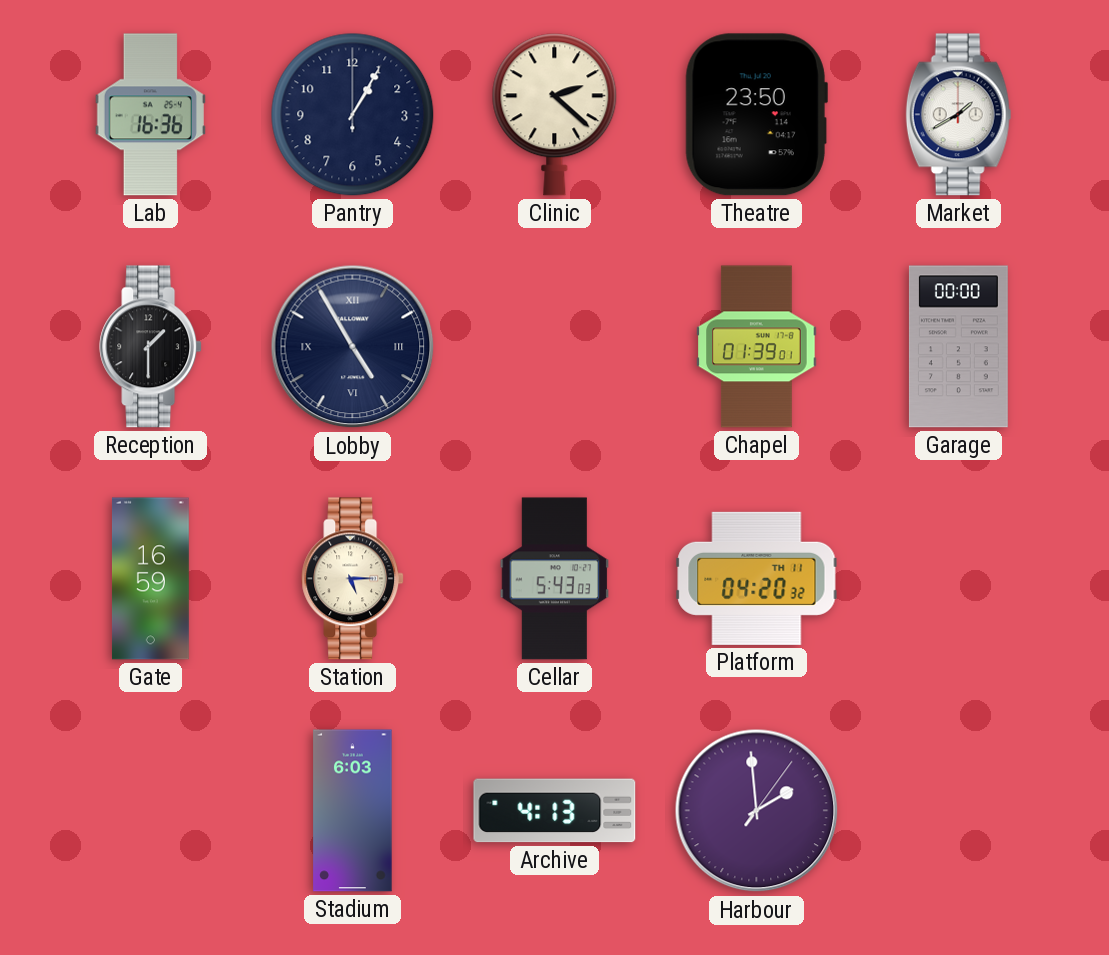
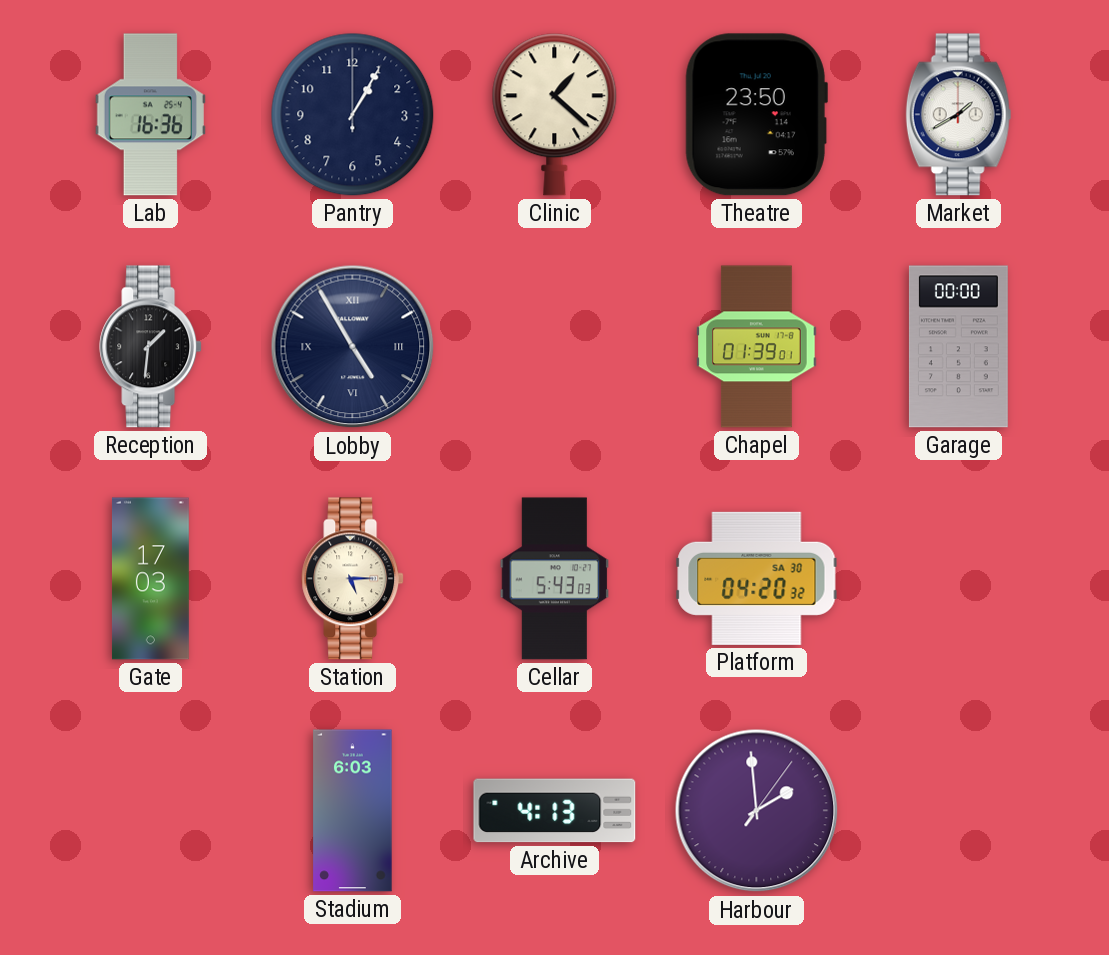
Clinic: 2:22 -> 1:22
Reception: 1:30 -> 1:31
Gate: 16:59 -> 17:03
Platform date: TH 11 -> SA 30
